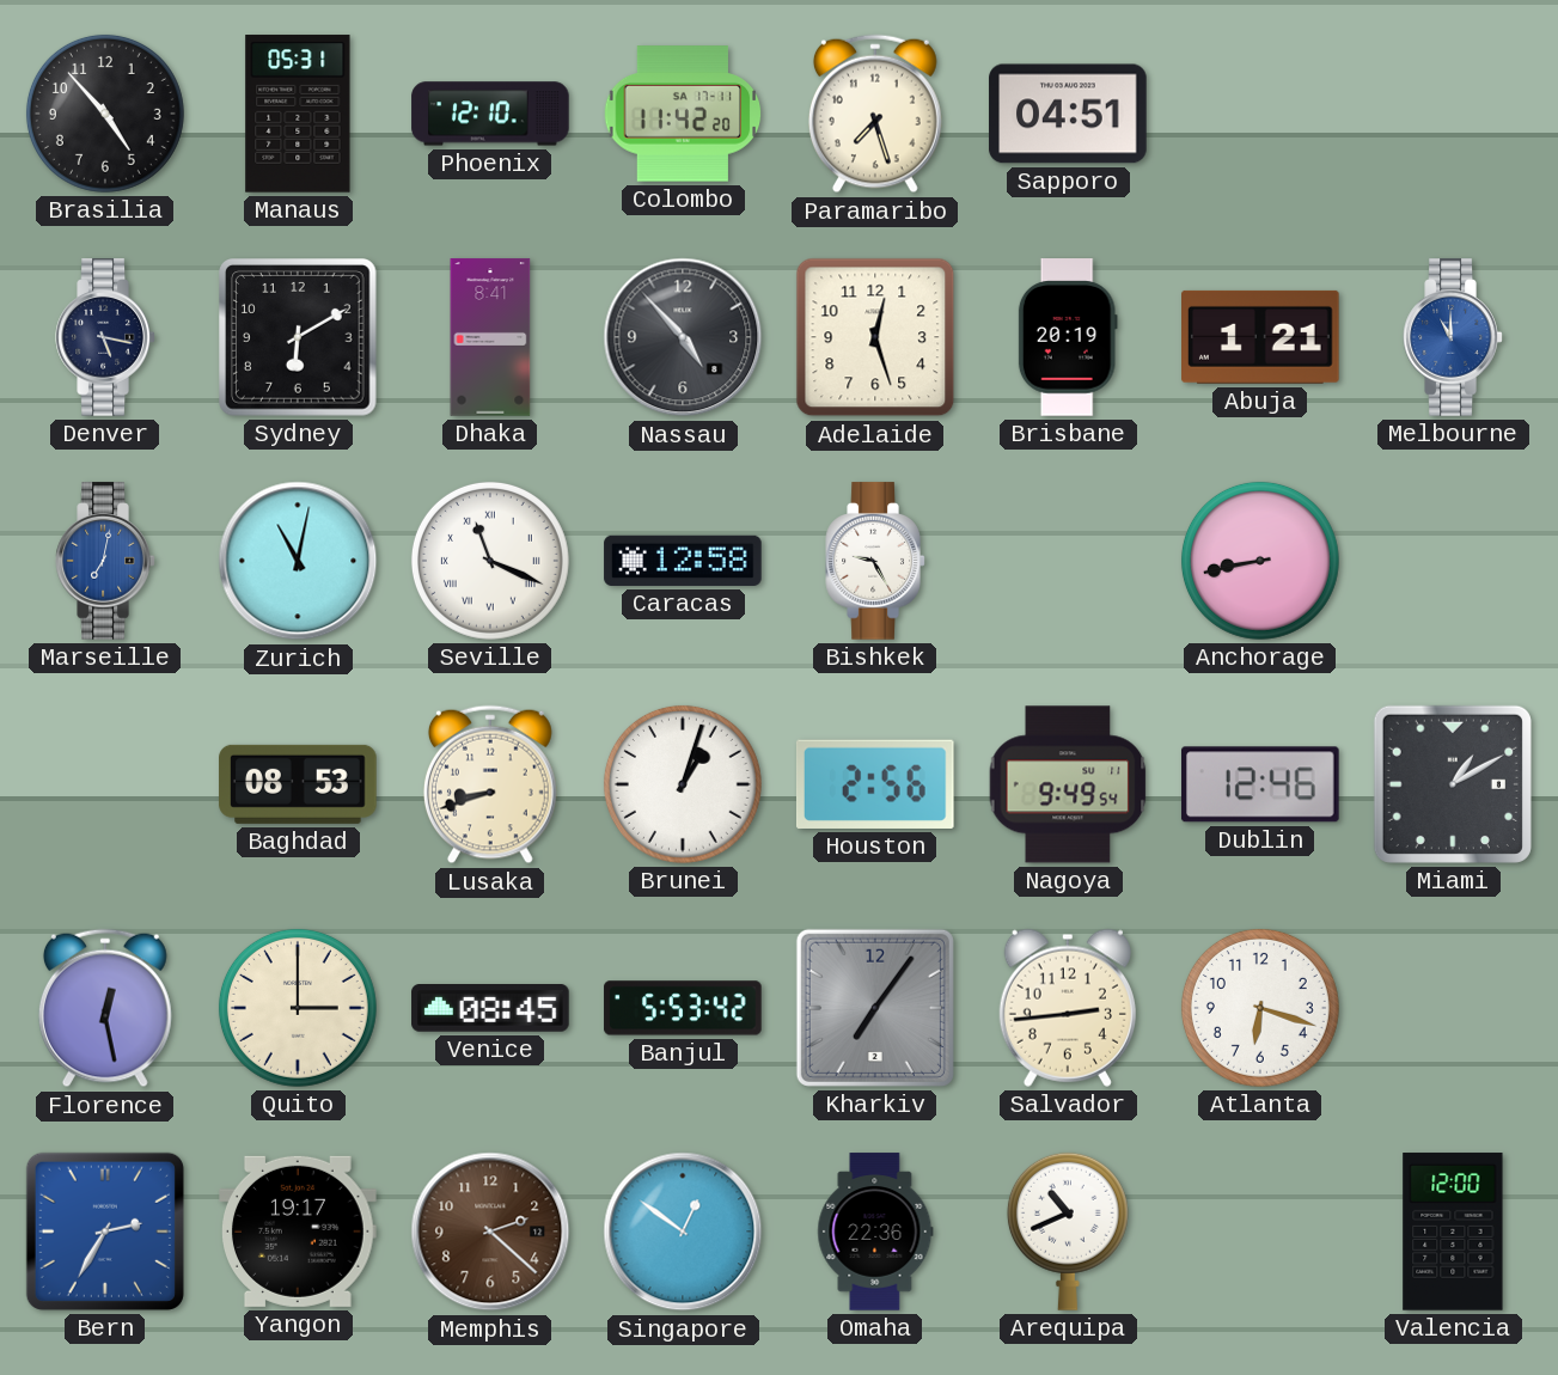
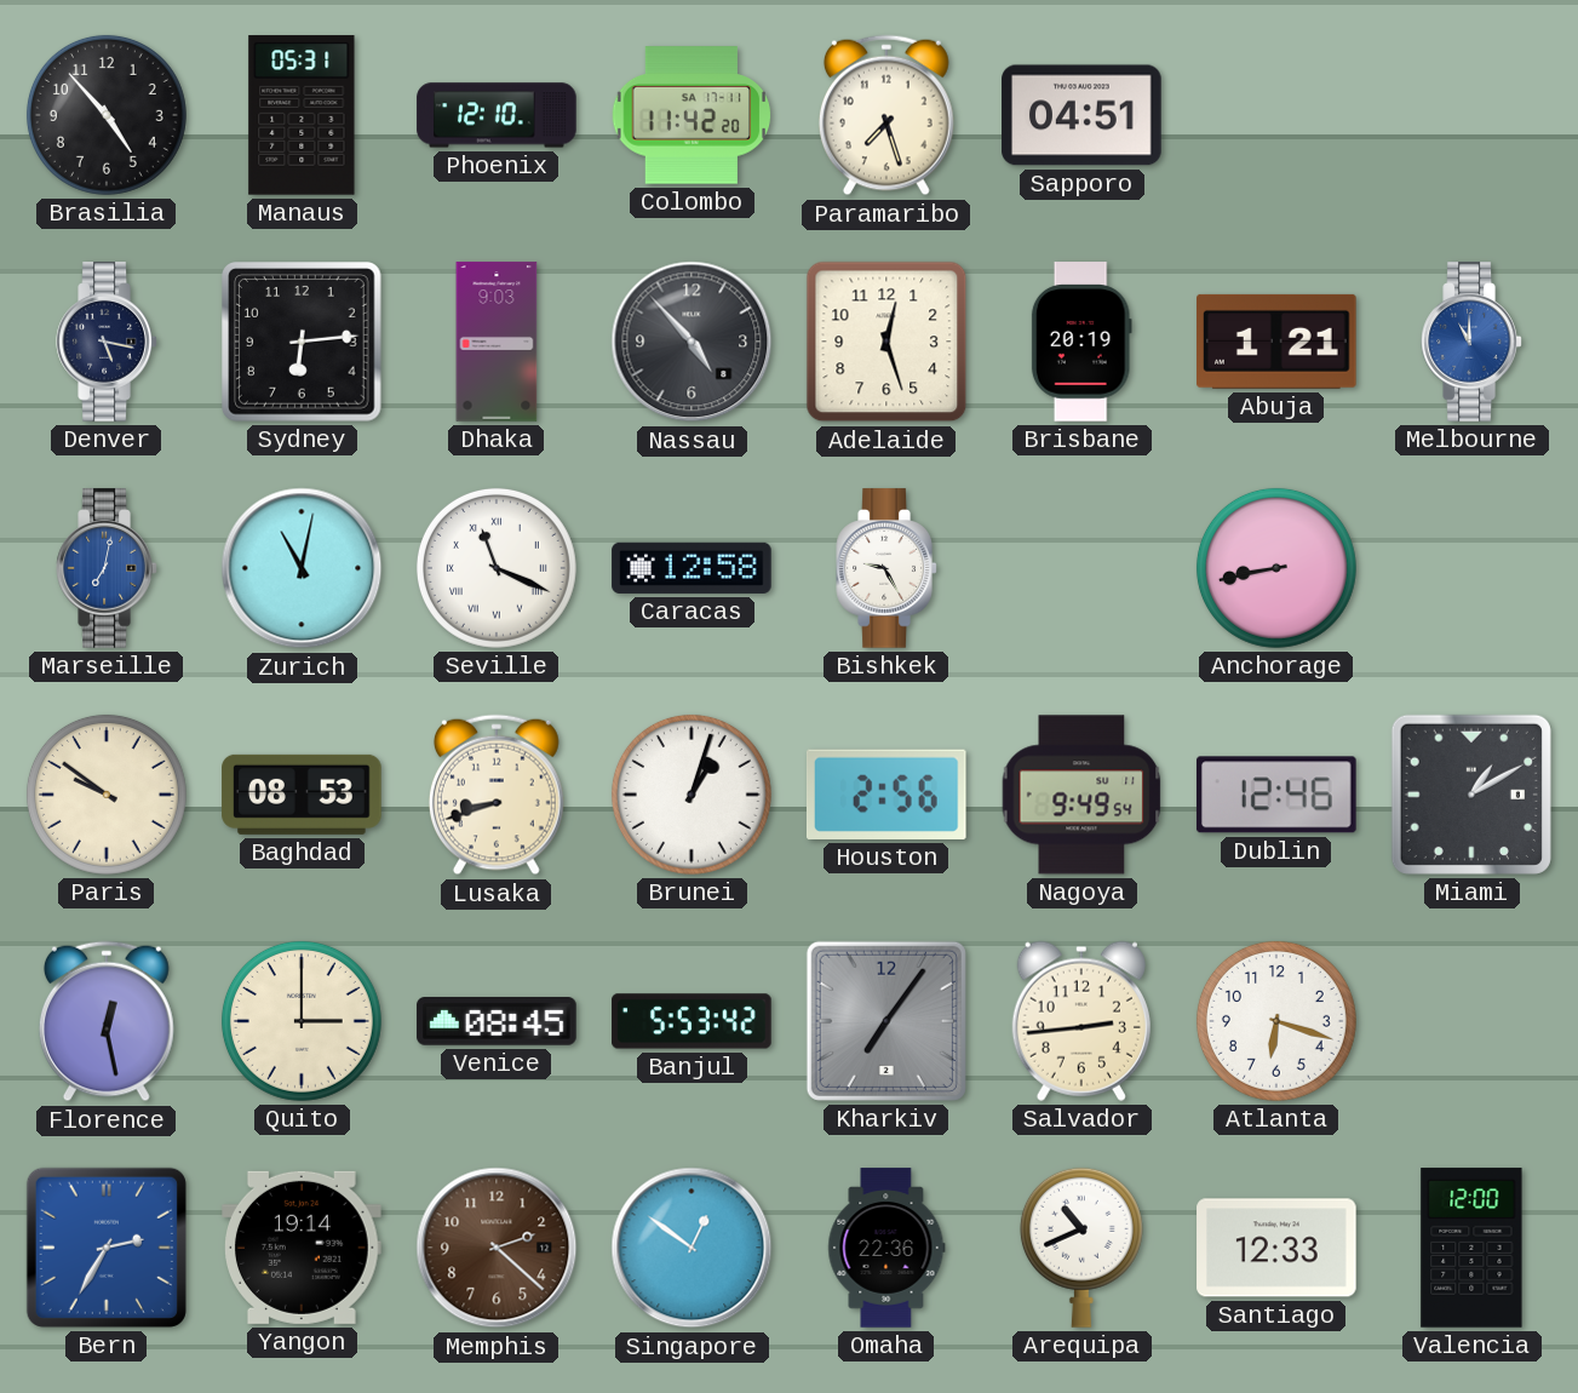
Sydney: 6:10 -> 6:14
Dhaka: 8:41 -> 9:03
Paris: none -> 9:51
Yangon: 19:17 -> 19:14
Santiago: none -> 12:33
